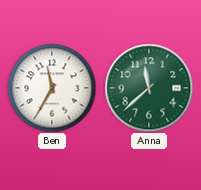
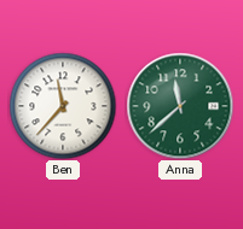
Ben: 11:35 -> 11:37
